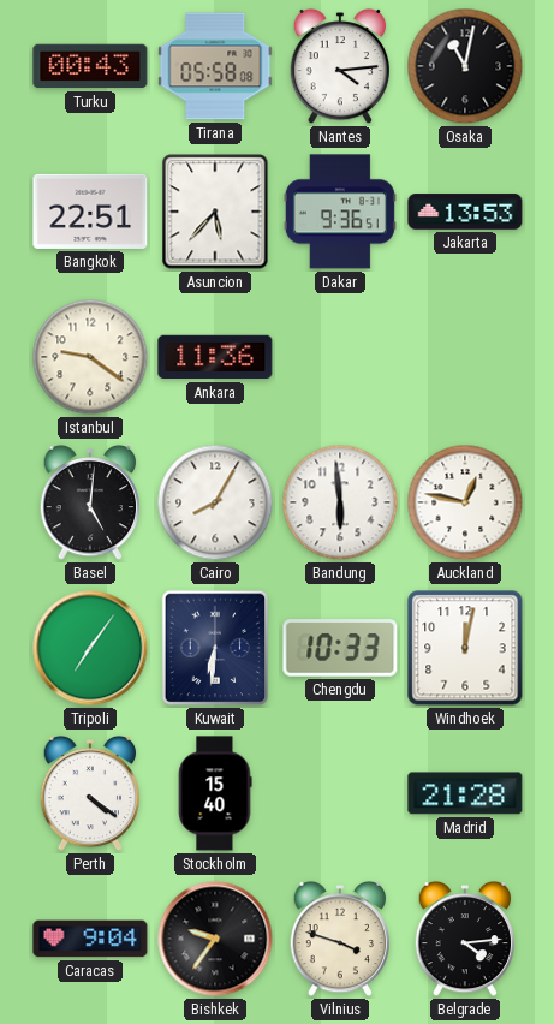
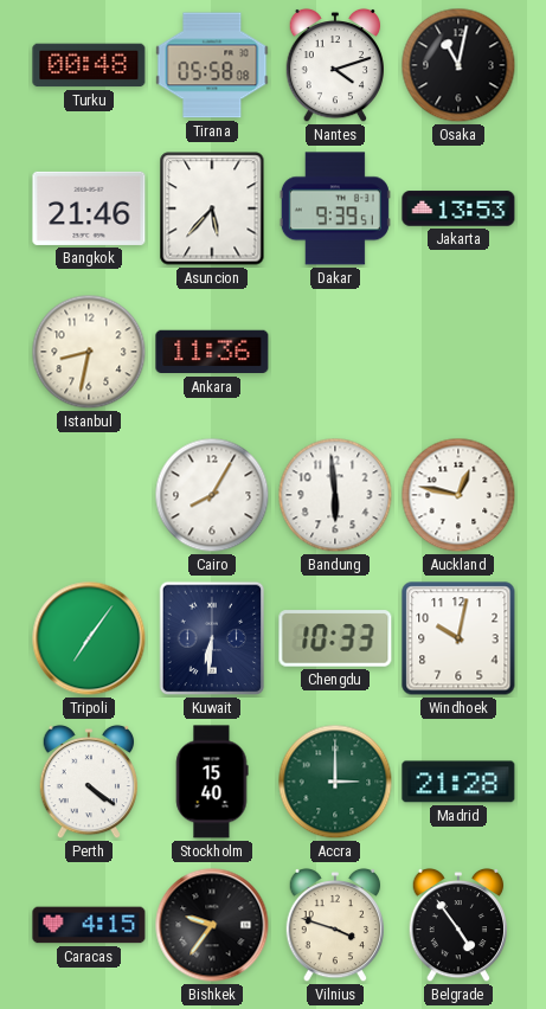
Turku: 00:43 -> 00:48
Nantes: 4:14 -> 4:12
Bangkok: 22:51 -> 21:46
Dakar: 9:36 -> 9:39
Istanbul: 9:21 -> 8:32
Basel: 5:01 -> none
Windhoek: 12:02 -> 10:02
Accra: none -> 3:00
Caracas: 9:04 -> 4:15
Belgrade: 4:14 -> 4:54
